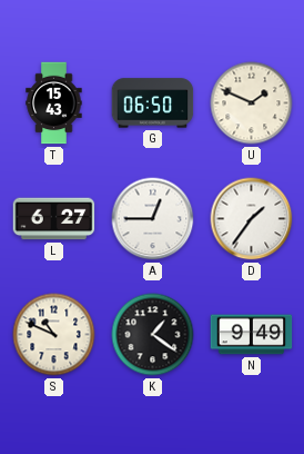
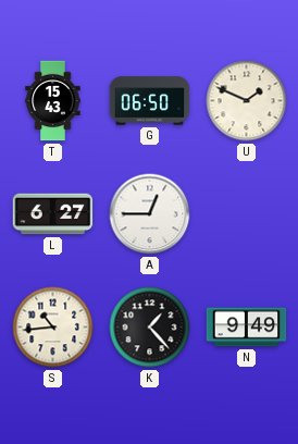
D: 1:36 -> none
S: 10:49 -> 10:44
K: 1:21 -> 1:23
